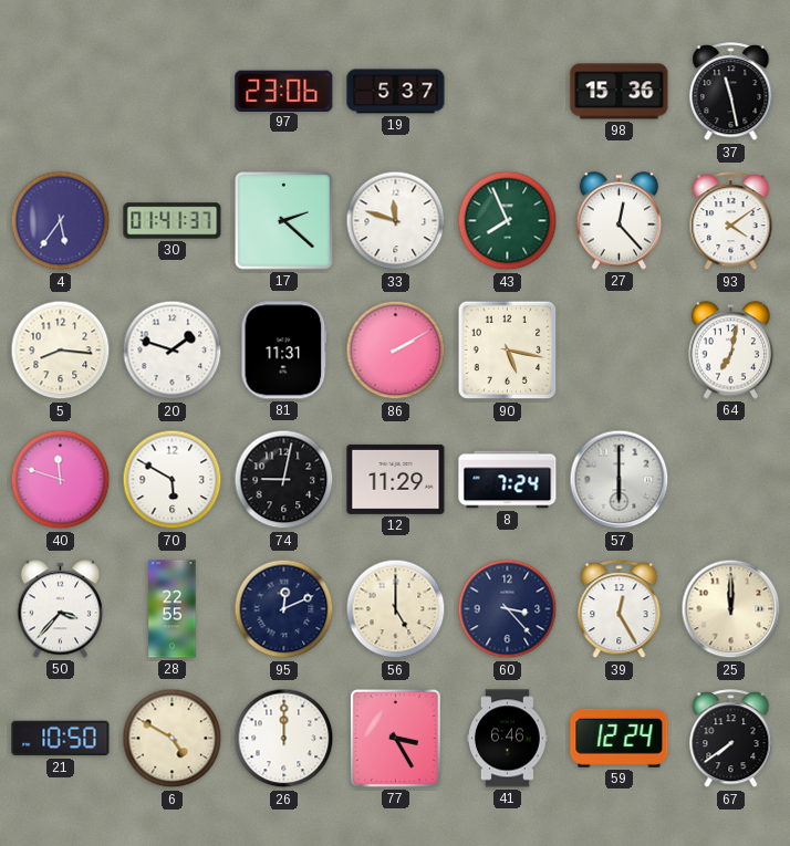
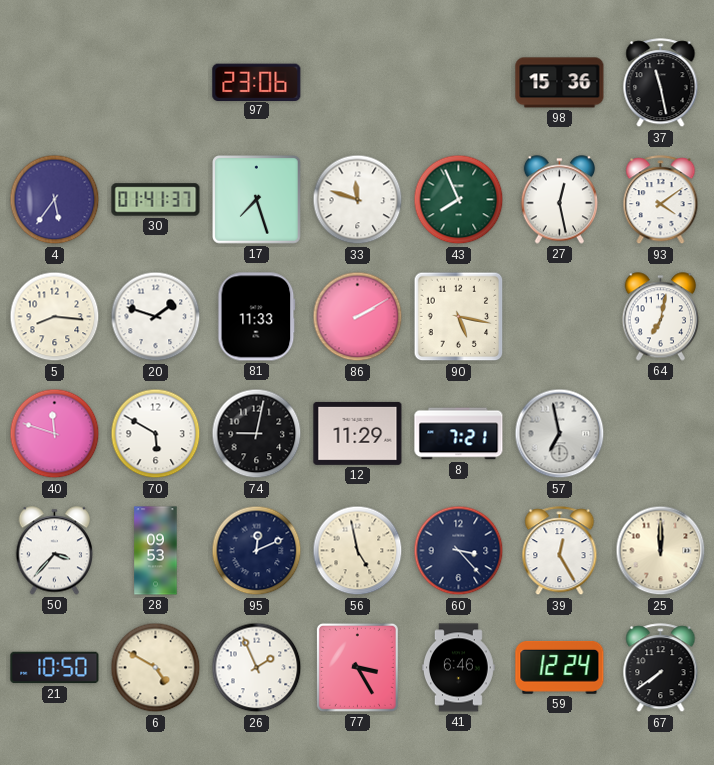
19: 5:37 -> none
17: 2:22 -> 7:27
27: 12:23 -> 12:28
81: 11:31 -> 11:33
8: 7:24 -> 7:21
57: 6:00 -> 6:58
28: 22:55 -> 09:53
56: 5:00 -> 4:58
26: 12:00 -> 1:56
